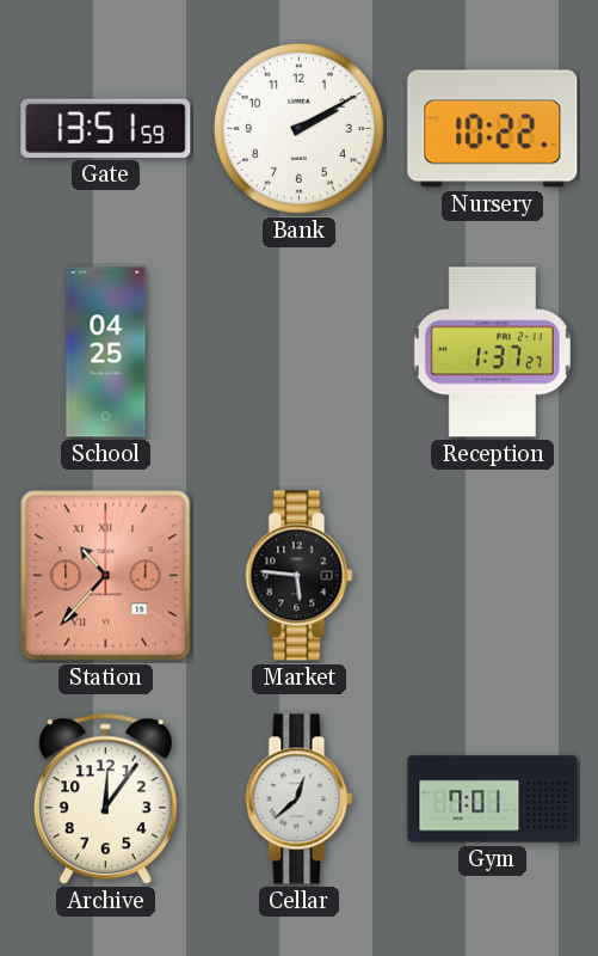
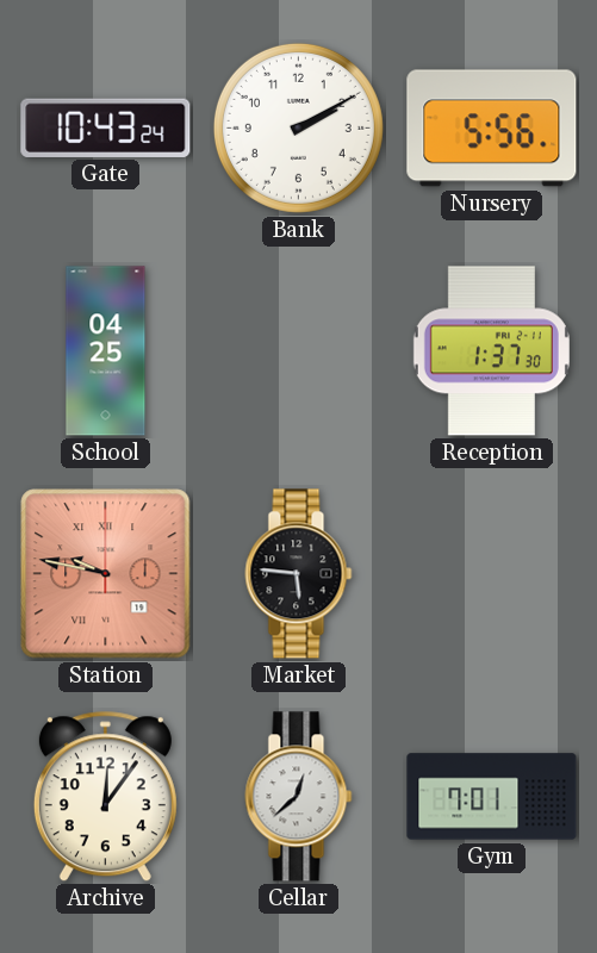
Gate: 13:51 -> 10:43
Nursery: 10:22 -> 5:56
Reception: 1:37:27 -> 1:37:30
Station: 10:37 -> 9:47
